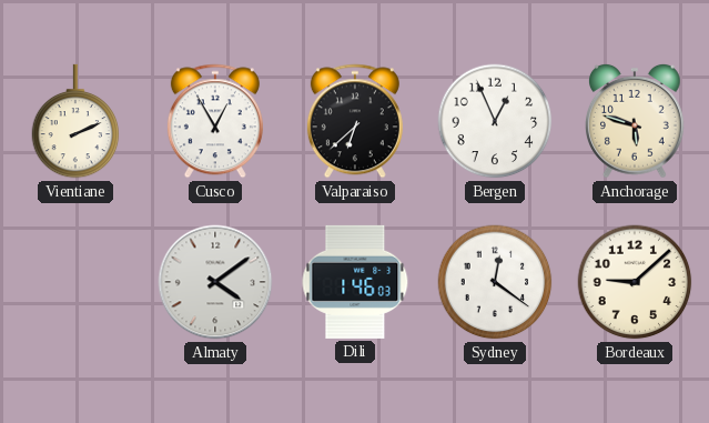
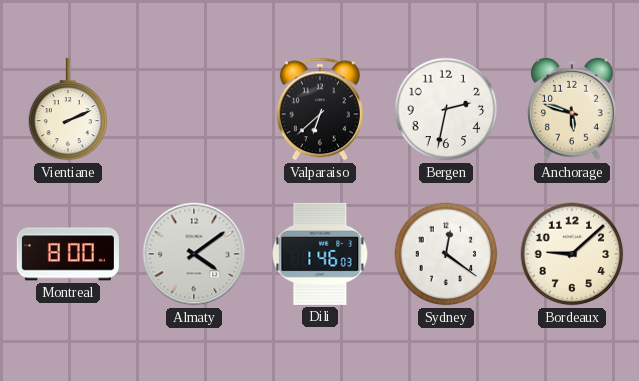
Cusco: 12:55 -> none
Bergen: 12:56 -> 2:32
Montreal: none -> 8:00
